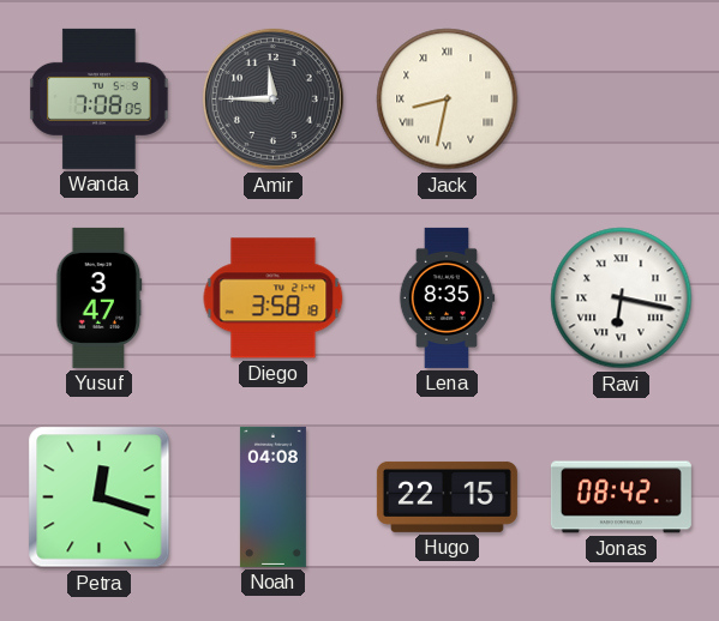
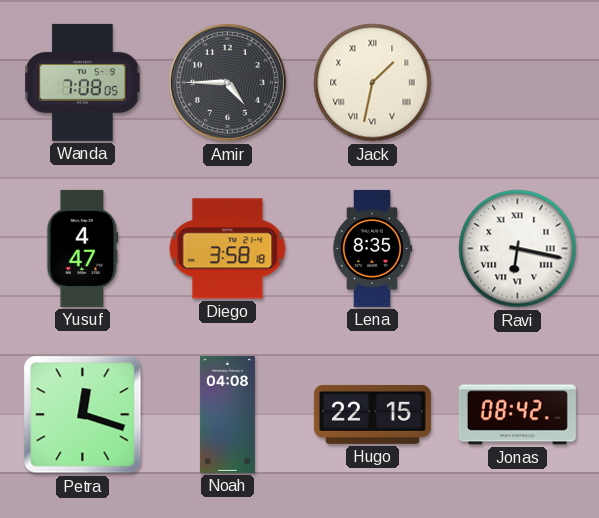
Amir: 11:45 -> 4:45
Jack: 8:32 -> 1:32
Yusuf: 3:47 -> 4:47
